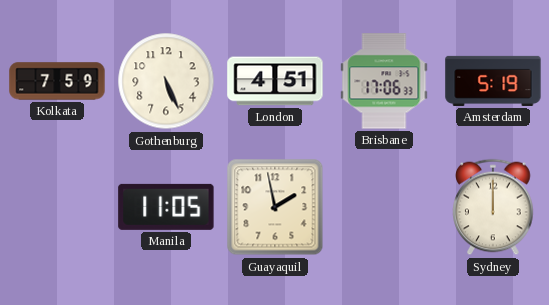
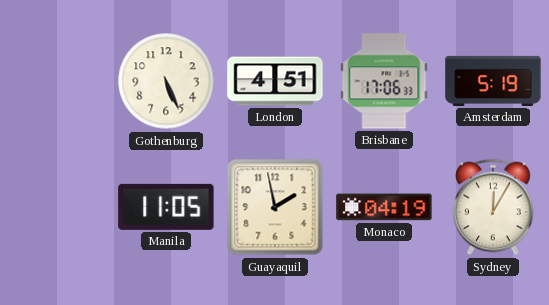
Kolkata: 7:59 -> none
Monaco: none -> 04:19
Sydney: 12:00 -> 12:05
